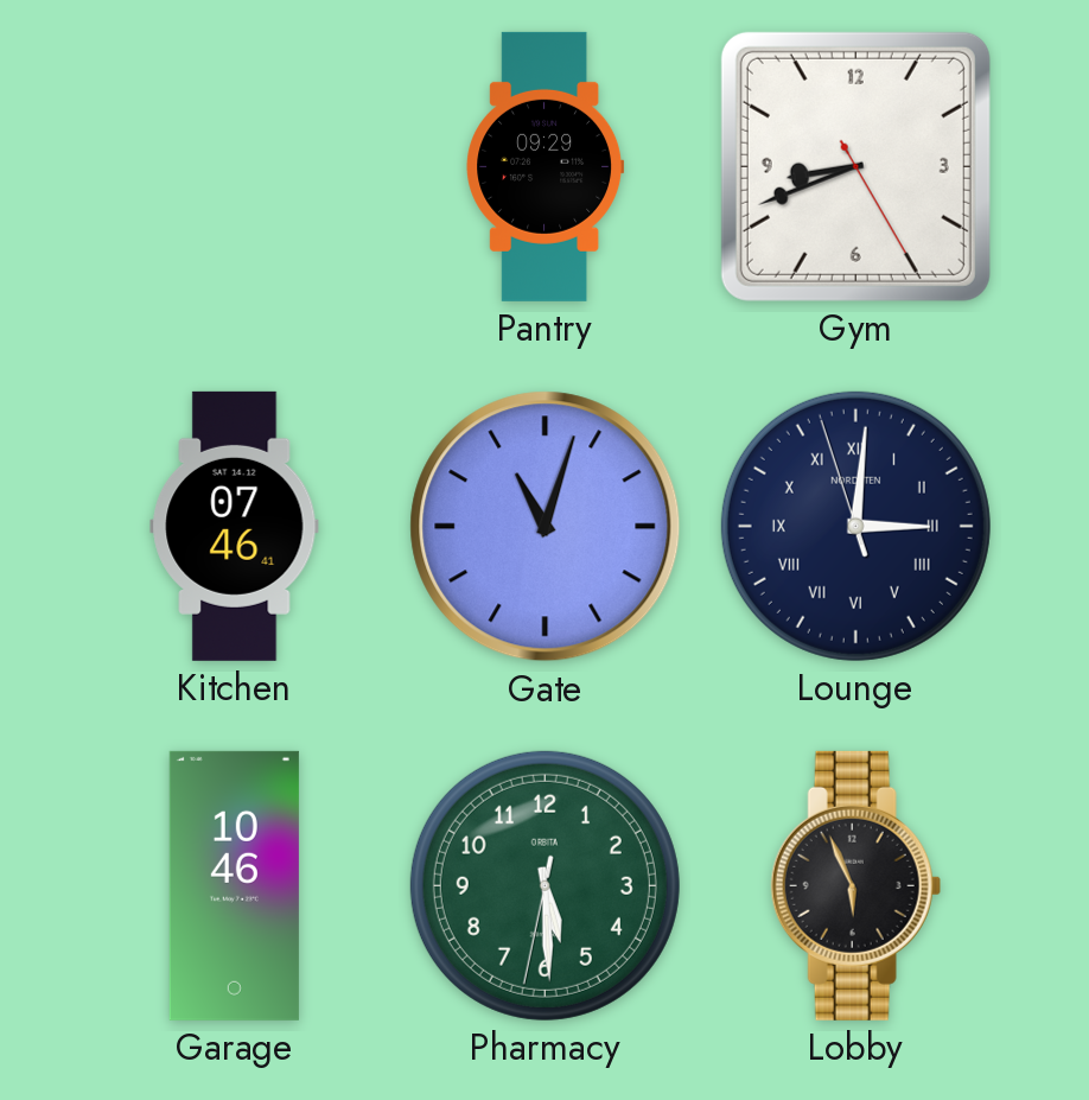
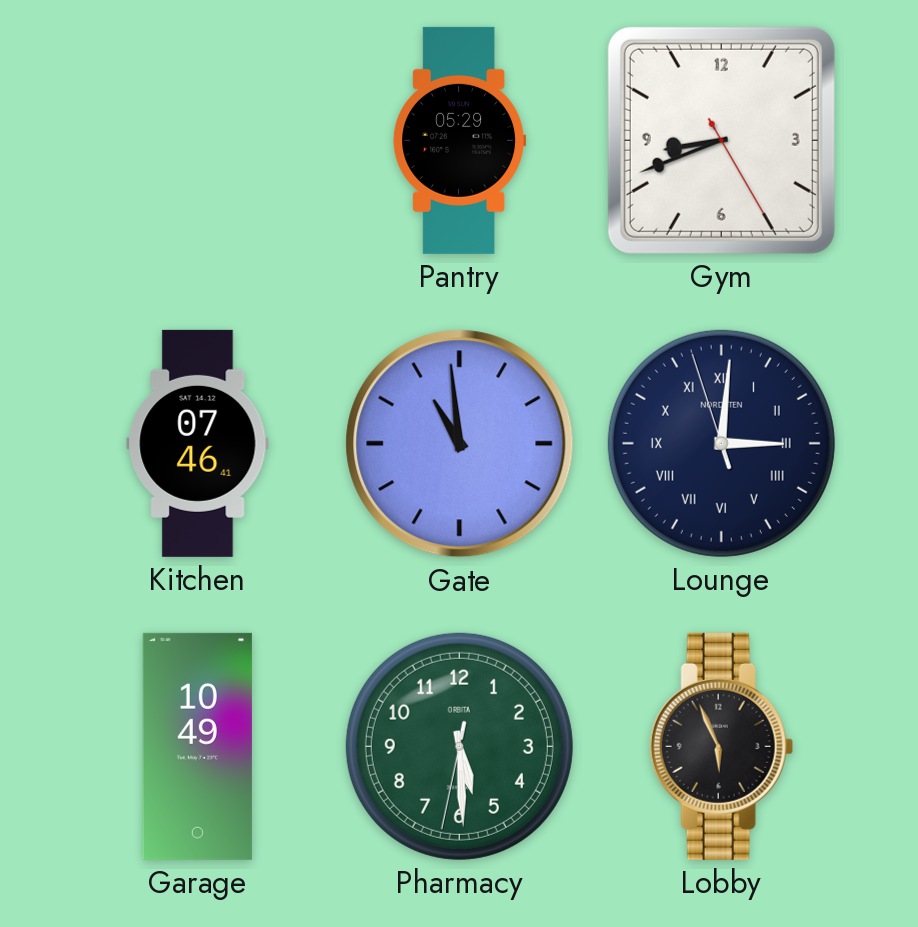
Pantry: 09:29 -> 05:29
Gate: 11:03 -> 10:59
Garage: 10:46 -> 10:49
